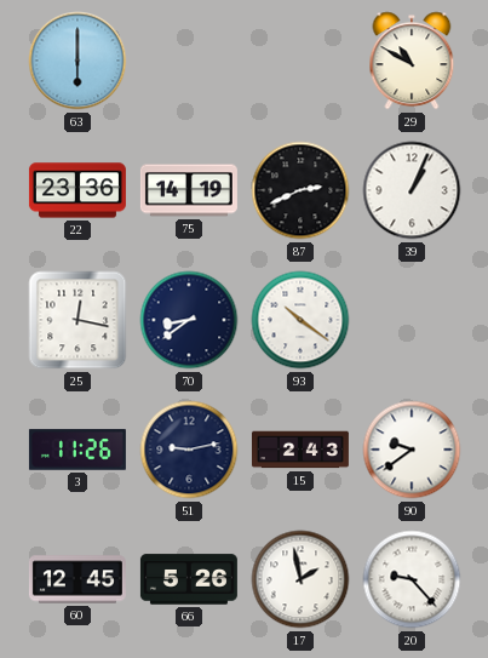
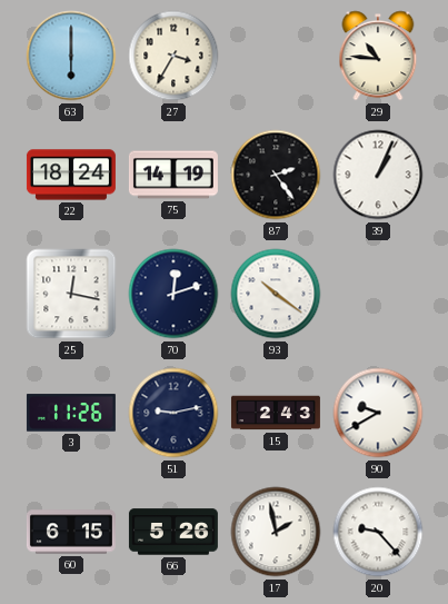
27: none -> 3:35
29: 10:50 -> 10:46
22: 23:36 -> 18:24
87: 2:41 -> 2:24
70: 8:39 -> 12:12
90: 9:39 -> 9:40
60: 12:45 -> 6:15
